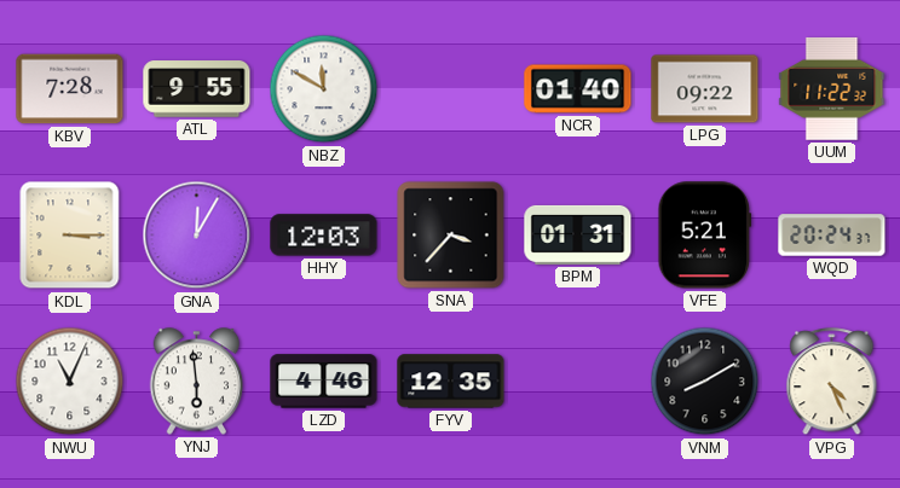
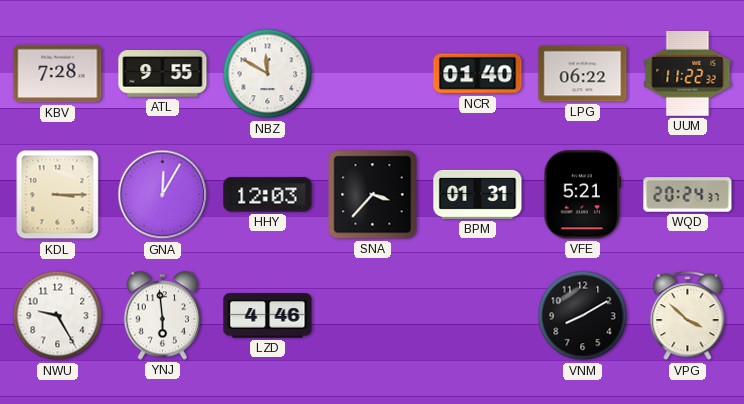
LPG: 09:22 -> 06:22
NWU: 11:04 -> 9:25
FYV: 12:35 -> none
VPG: 4:26 -> 3:52
